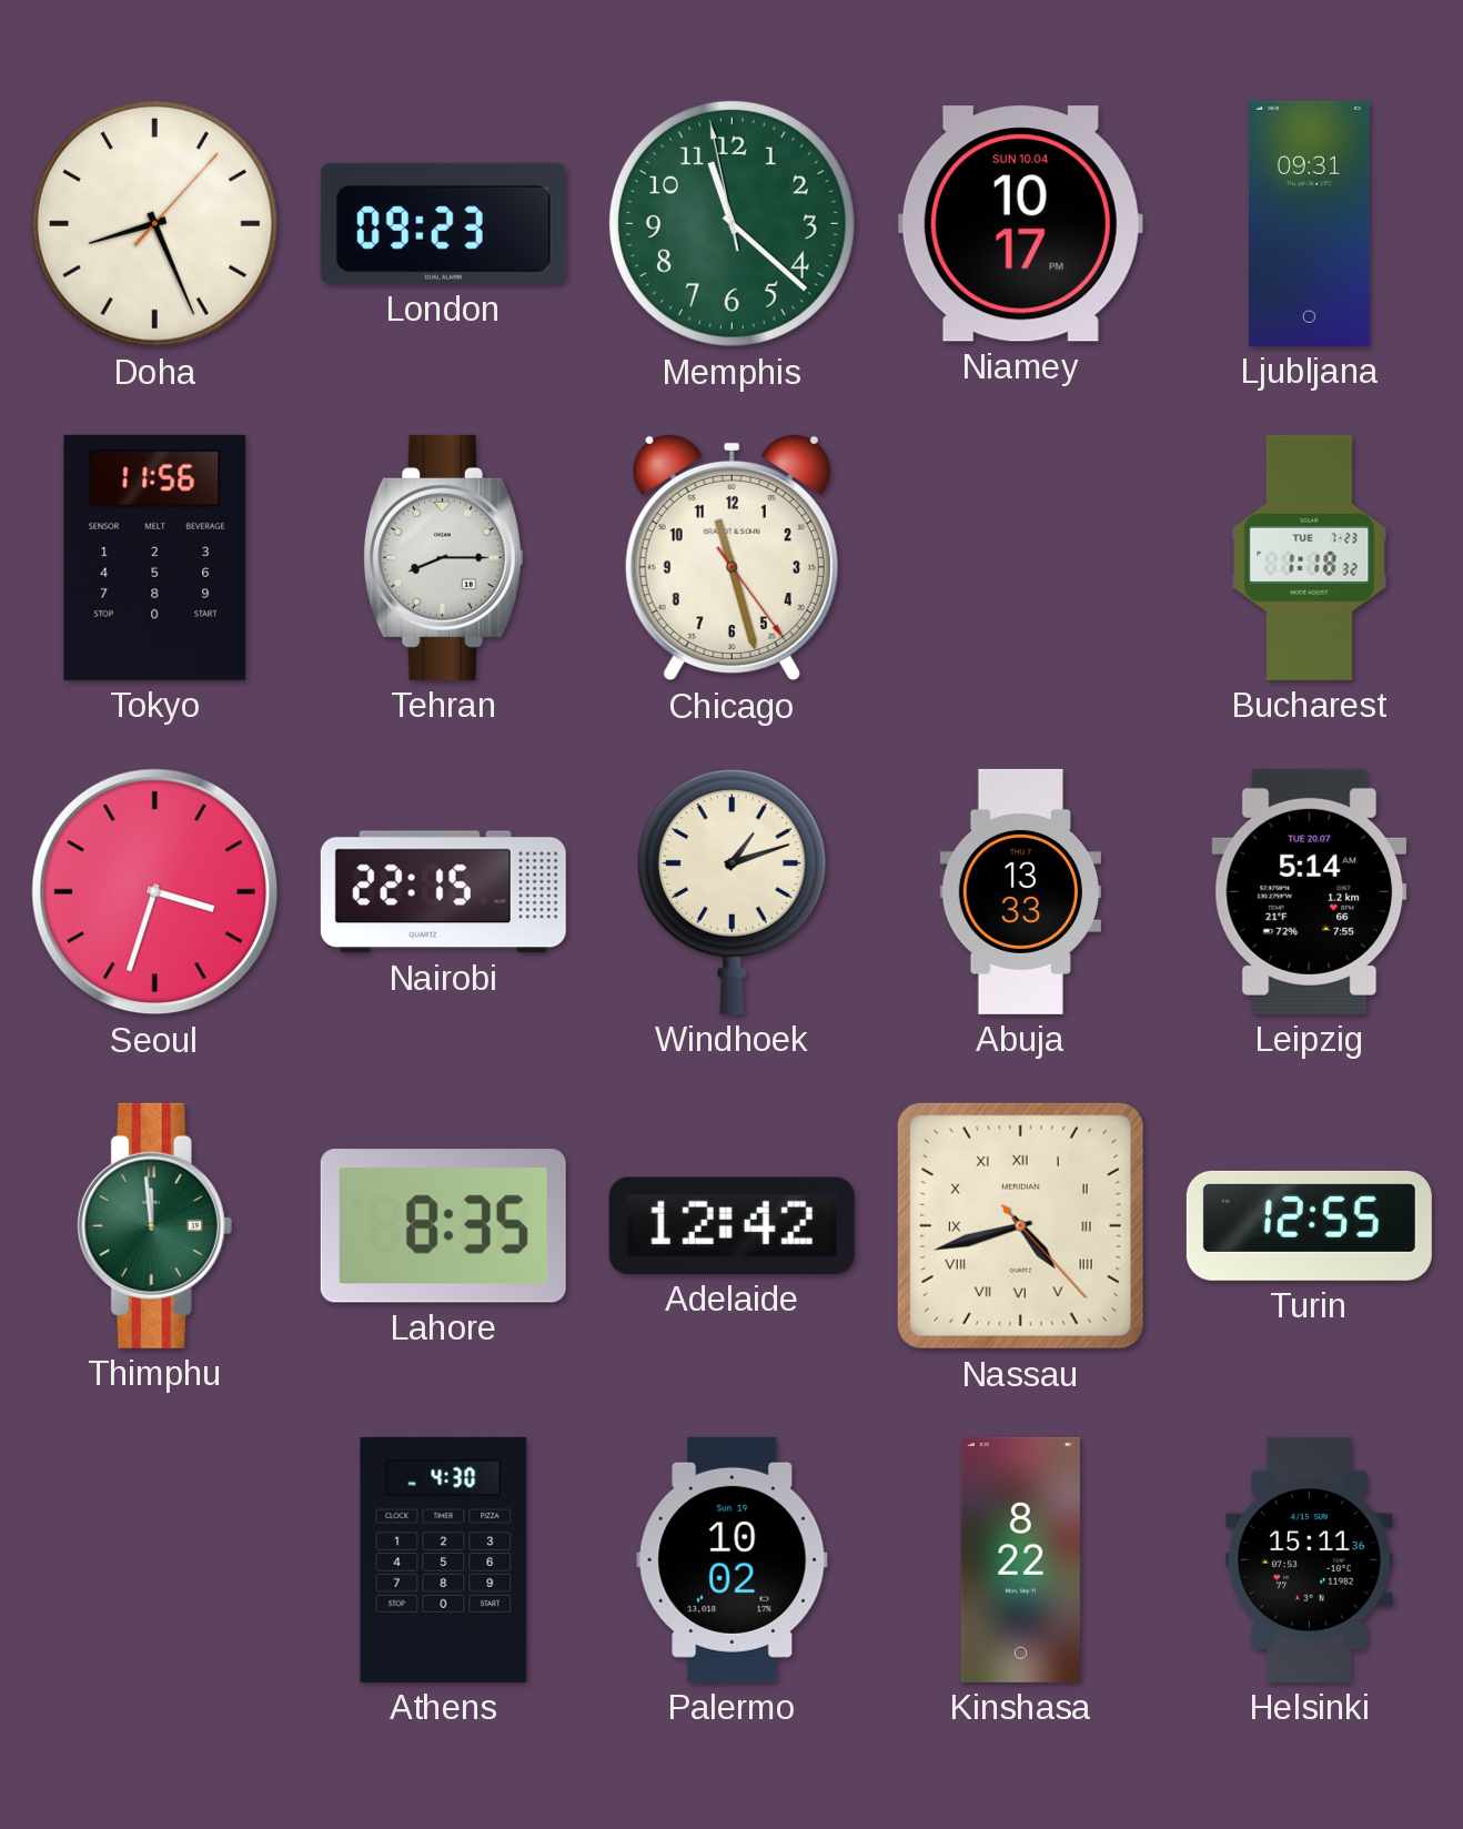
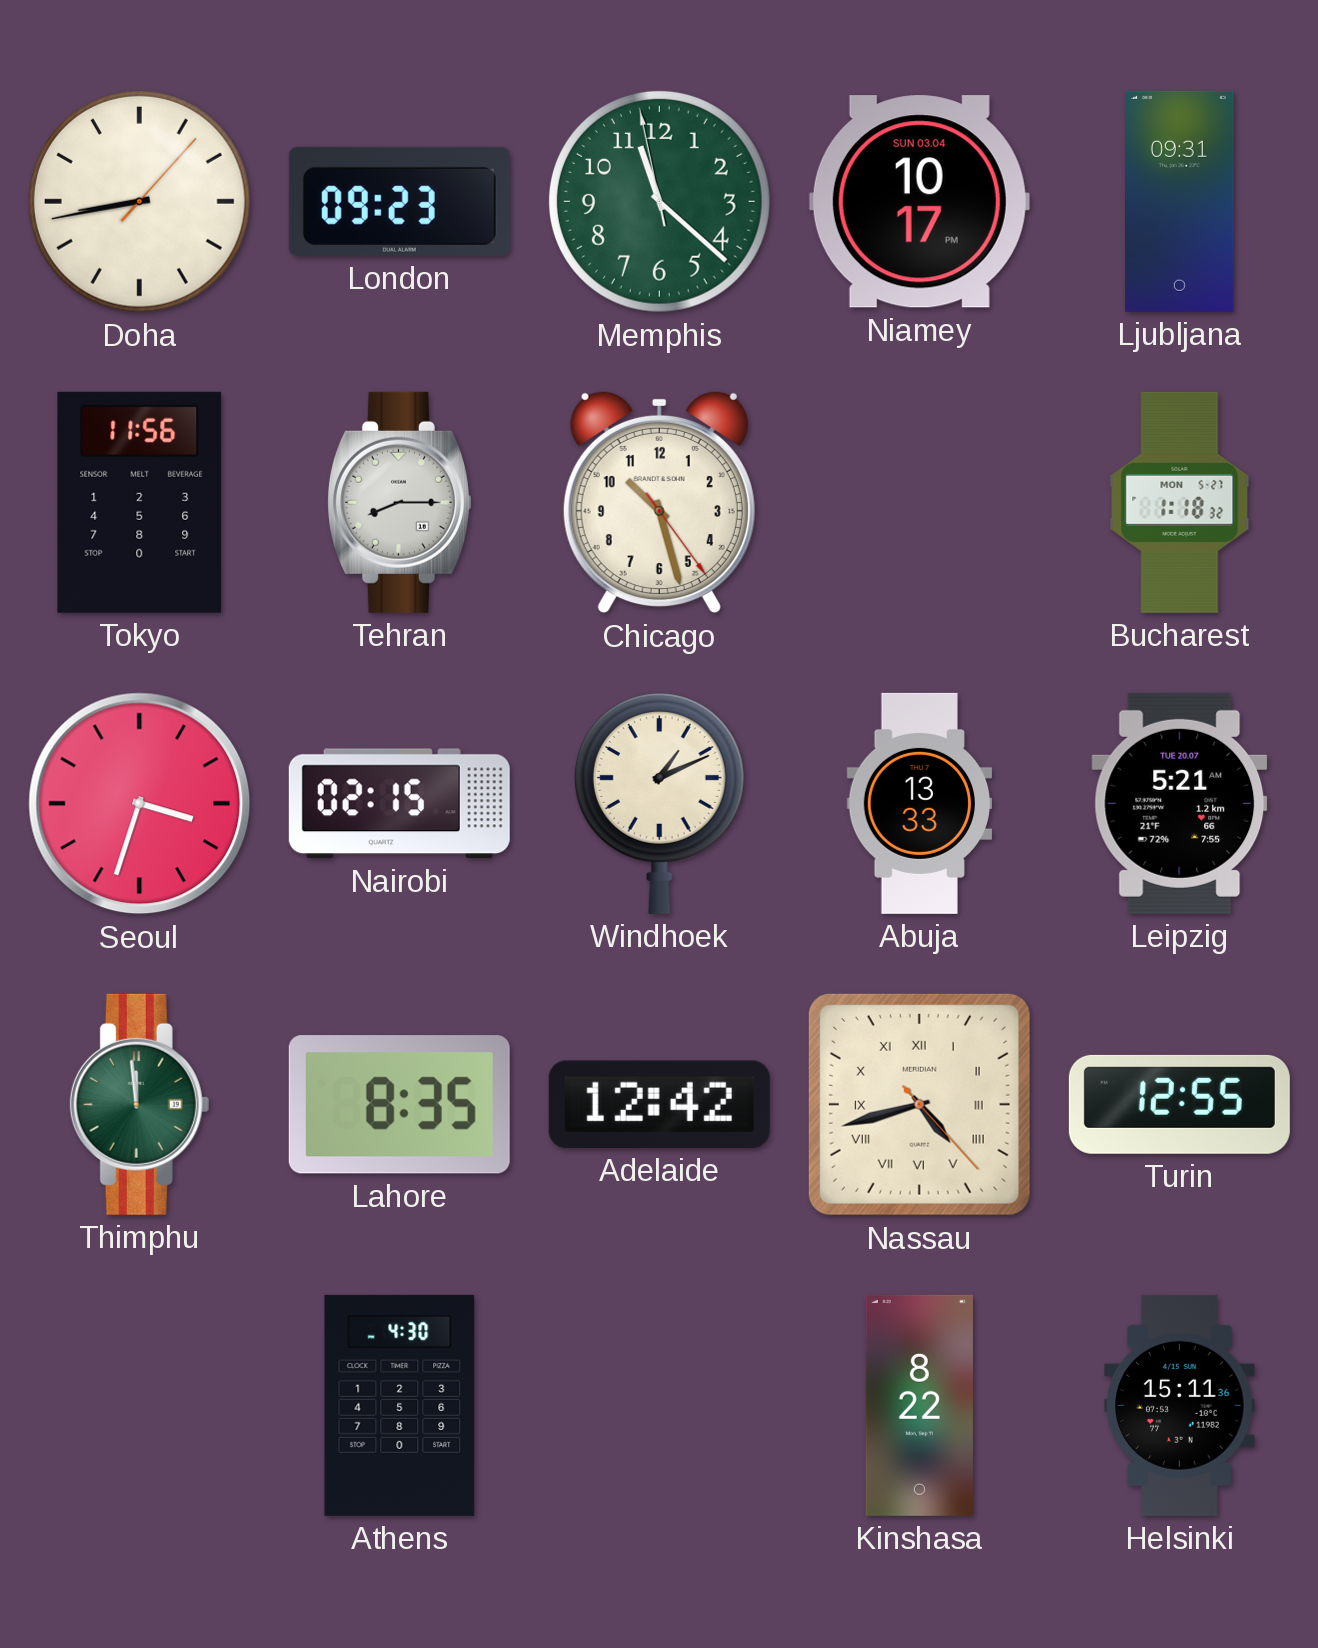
Doha: 8:26 -> 8:43
Niamey date: SUN 10.04 -> SUN 03.04
Chicago: 11:27 -> 10:27
Bucharest date: TUE 7-23 -> MON 5-27
Nairobi: 22:15 -> 02:15
Windhoek: 1:12 -> 1:11
Leipzig: 5:14 -> 5:21
Palermo: 10:02 -> none
